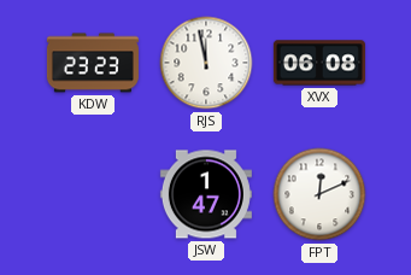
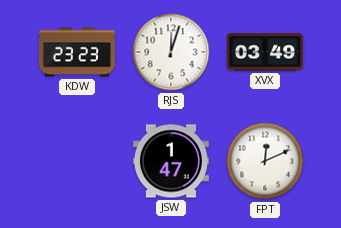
RJS: 11:58 -> 12:03
XVX: 06:08 -> 03:49
